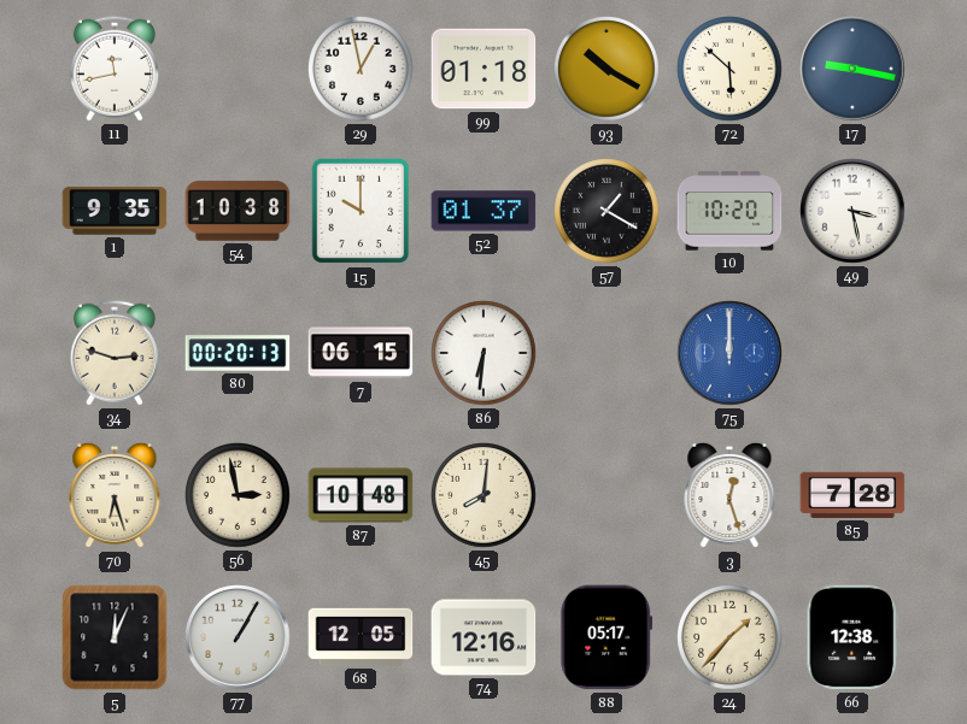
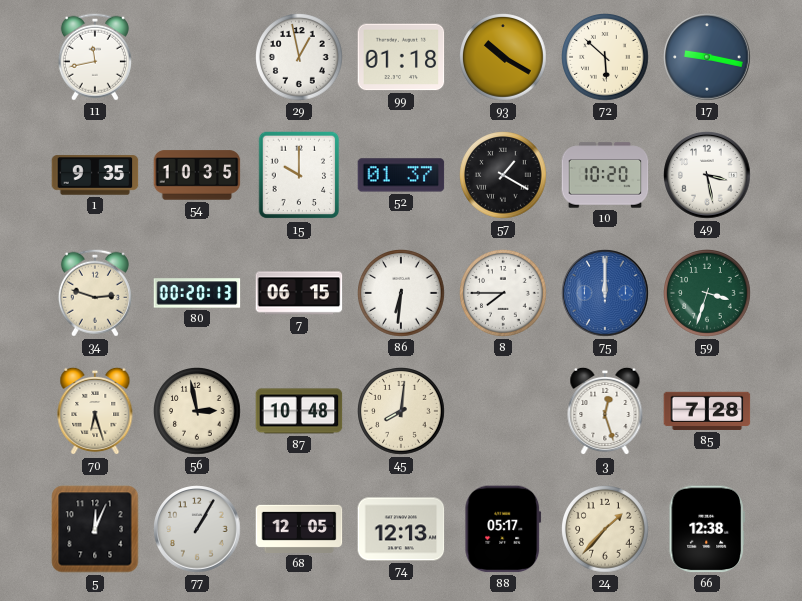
54: 10:38 -> 10:35
8: none -> 7:45
59: none -> 3:33
74: 12:16 -> 12:13
